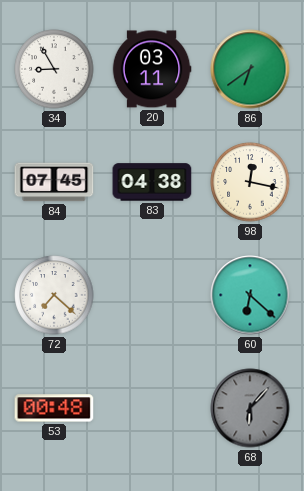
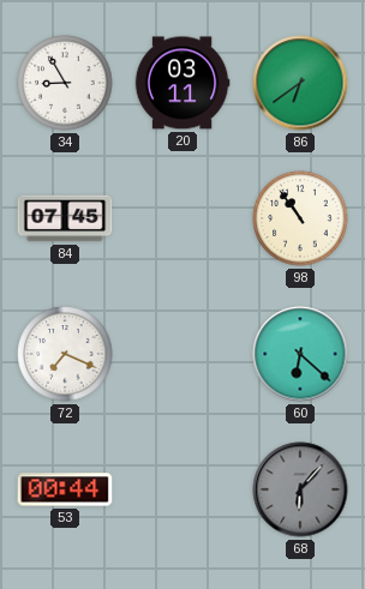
83: 04:38 -> none
98: 12:17 -> 10:54
72: 7:22 -> 7:19
53: 00:48 -> 00:44
